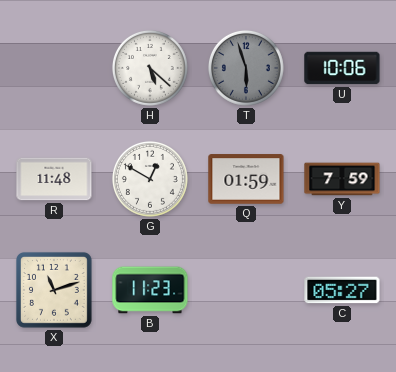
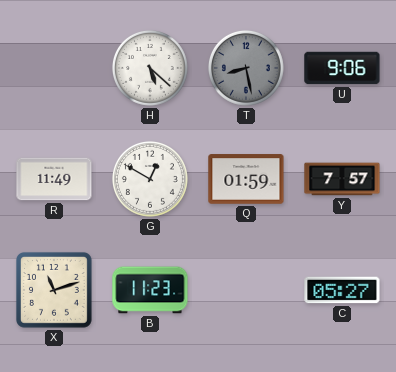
T: 5:57 -> 8:28
U: 10:06 -> 9:06
R: 11:48 -> 11:49
Y: 7:59 -> 7:57
